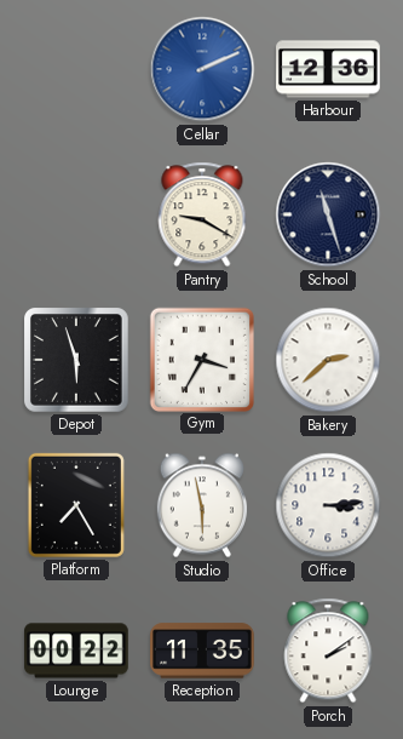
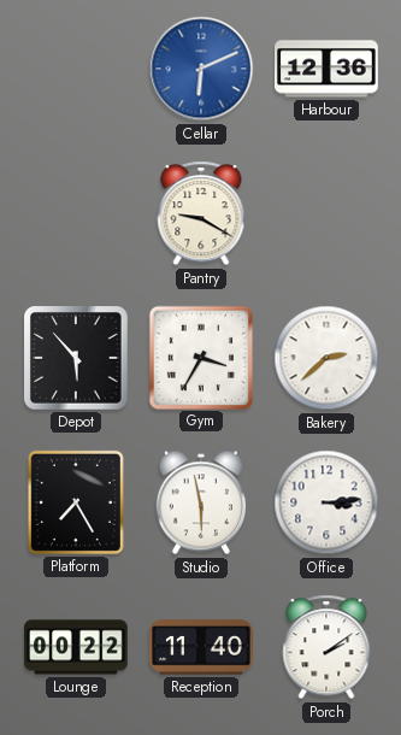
Cellar: 2:11 -> 6:11
School: 11:27 -> none
Depot: 5:57 -> 5:53
Reception: 11:35 -> 11:40
